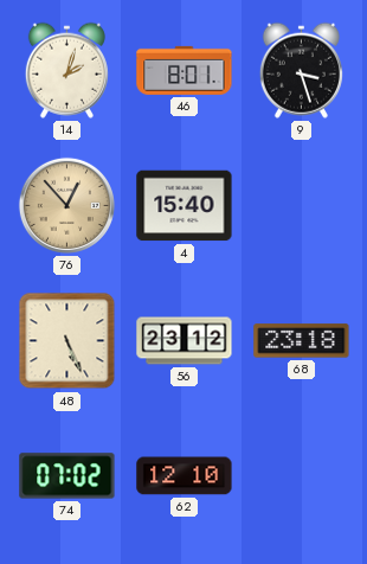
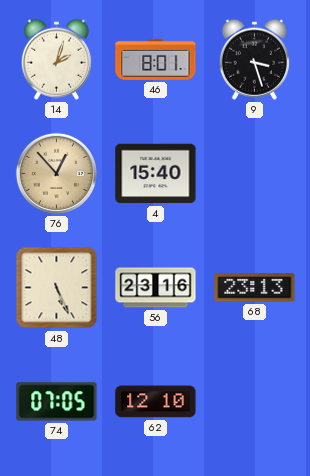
56: 23:12 -> 23:16
68: 23:18 -> 23:13
74: 07:02 -> 07:05
